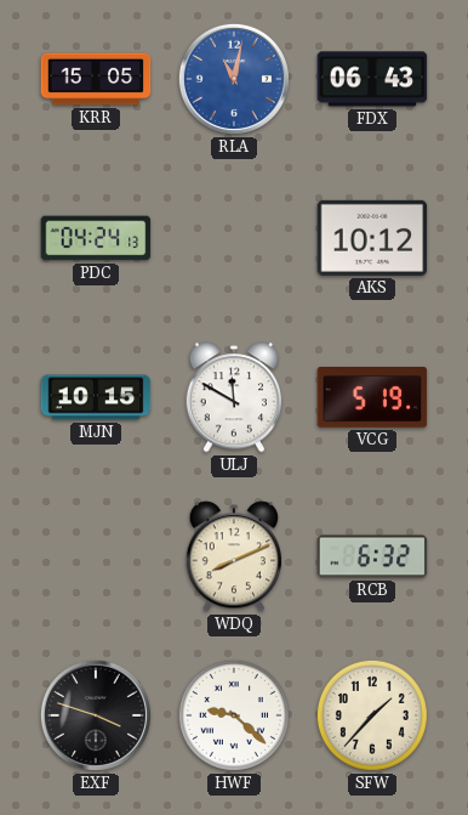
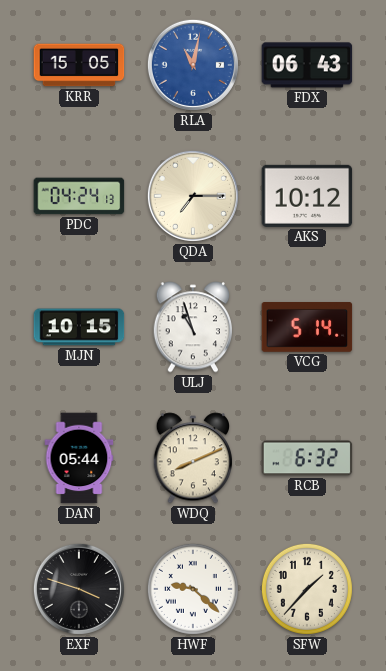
QDA: none -> 7:15
ULJ: 11:50 -> 10:57
VCG: 5:19 -> 5:14
DAN: none -> 05:44
